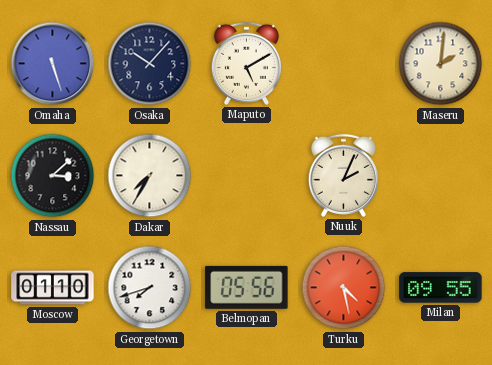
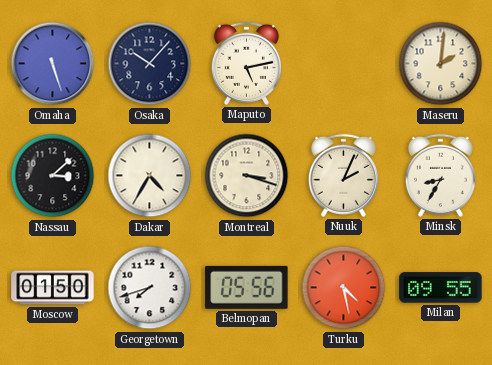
Maputo: 5:10 -> 5:13
Dakar: 7:35 -> 4:35
Montreal: none -> 3:18
Minsk: none -> 8:35
Moscow: 01:10 -> 01:50
